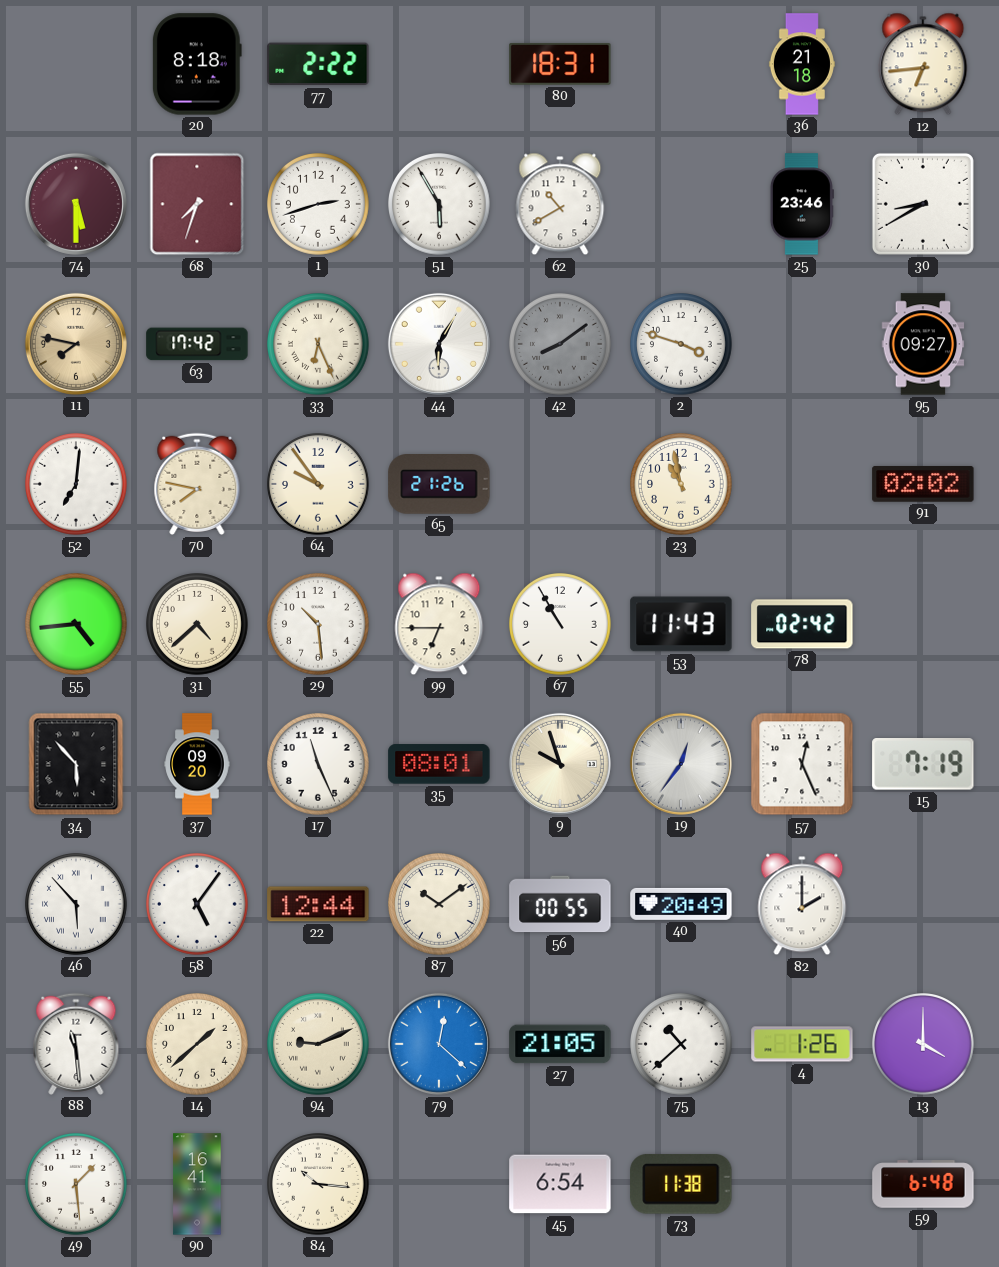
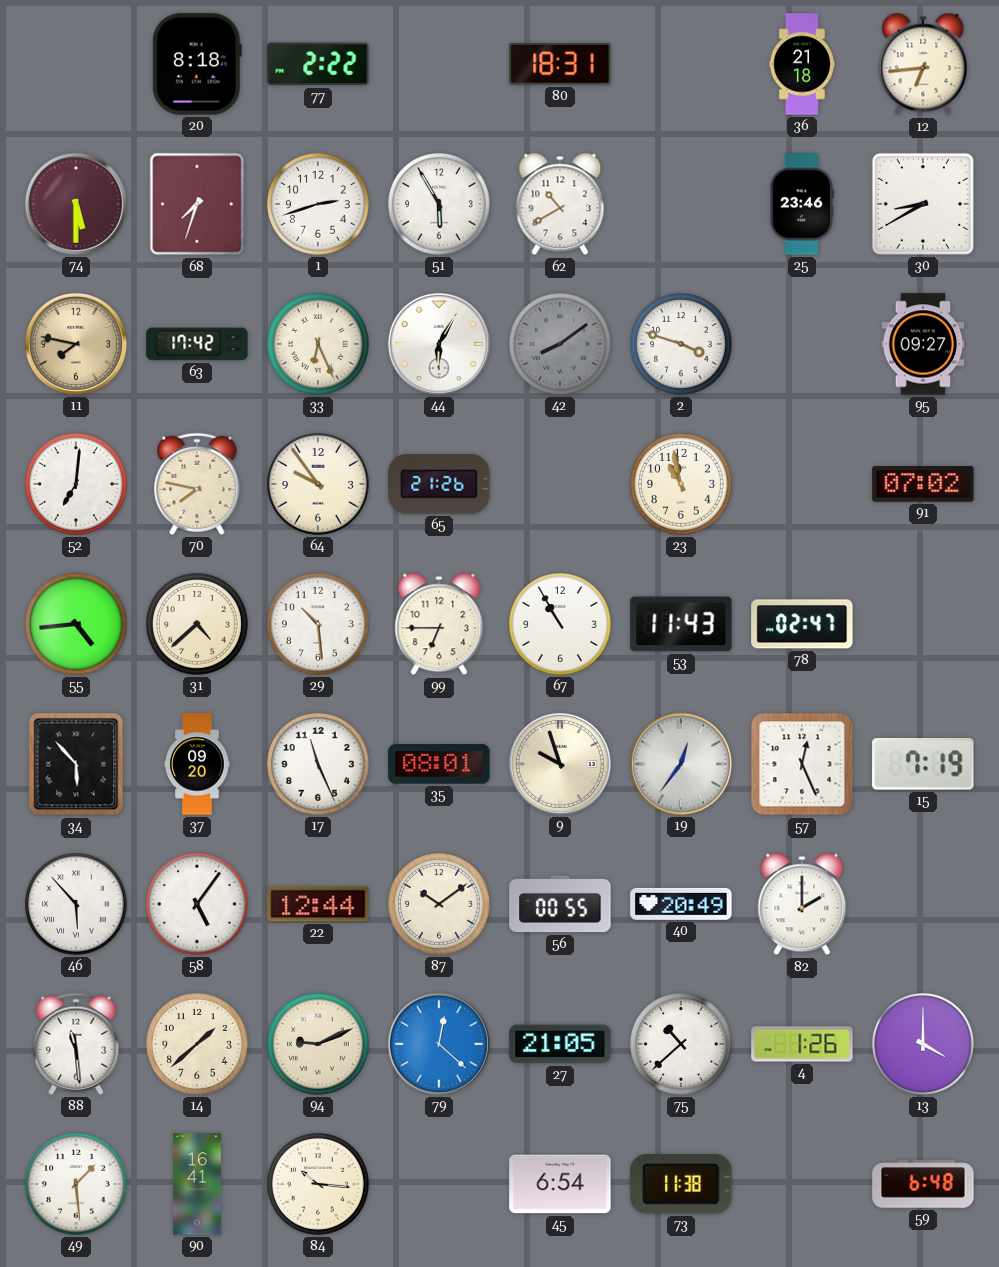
91: 02:02 -> 07:02
78: 02:42 -> 02:47
